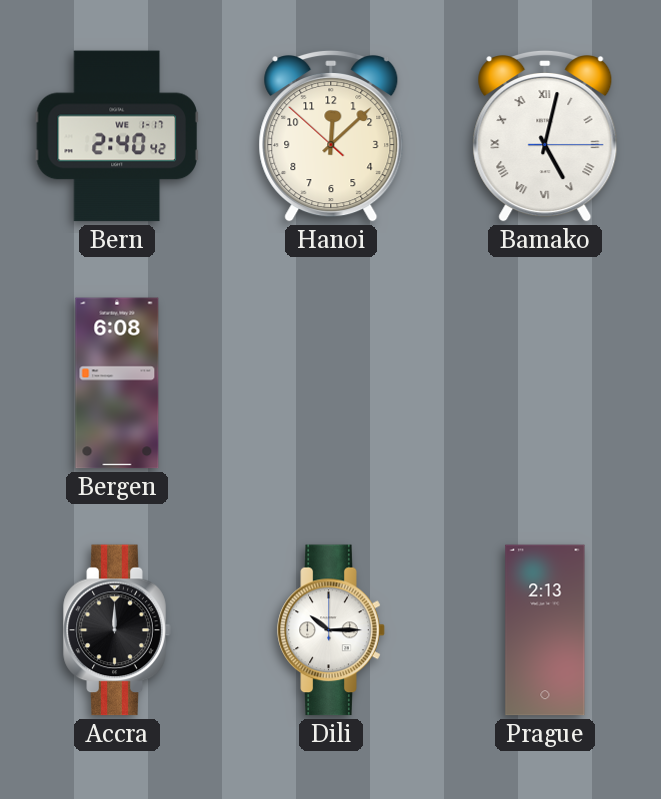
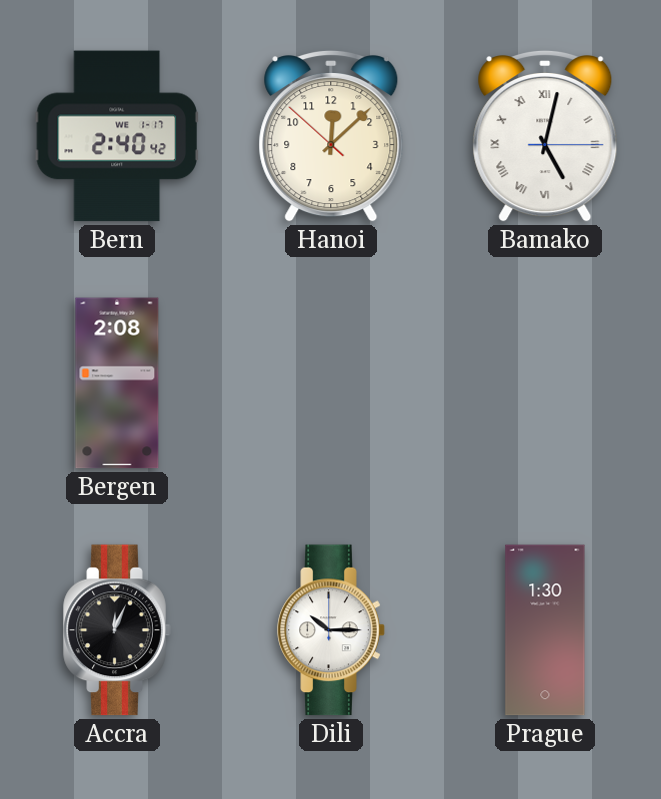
Bergen: 6:08 -> 2:08
Accra: 12:00 -> 12:04
Prague: 2:13 -> 1:30
